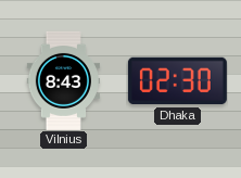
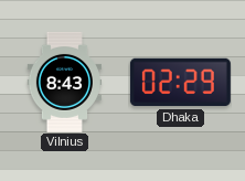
Dhaka: 02:30 -> 02:29
